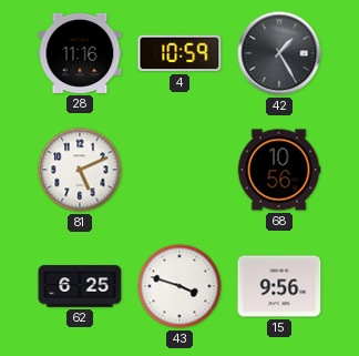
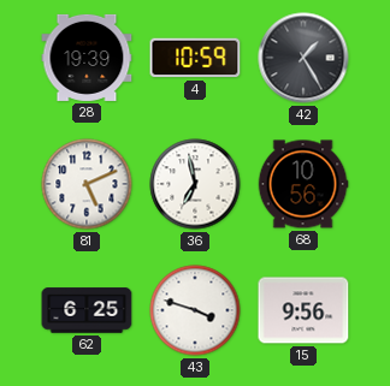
28: 11:16 -> 19:39
36: none -> 6:58
